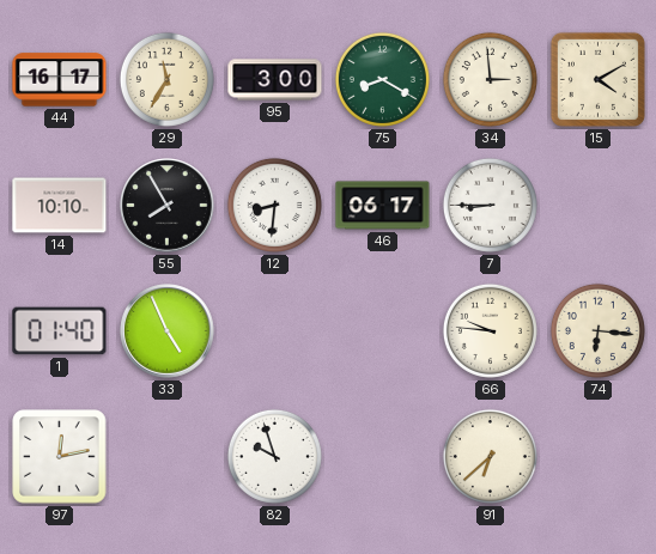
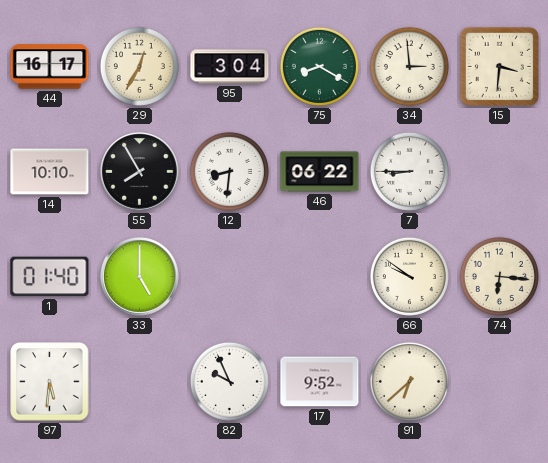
29: 11:35 -> 12:35
95: 3:00 -> 3:04
15: 4:10 -> 3:31
46: 06:17 -> 06:22
33: 4:56 -> 5:00
66: 9:46 -> 9:51
97: 12:13 -> 5:31
82: 9:57 -> 9:56
17: none -> 9:52
